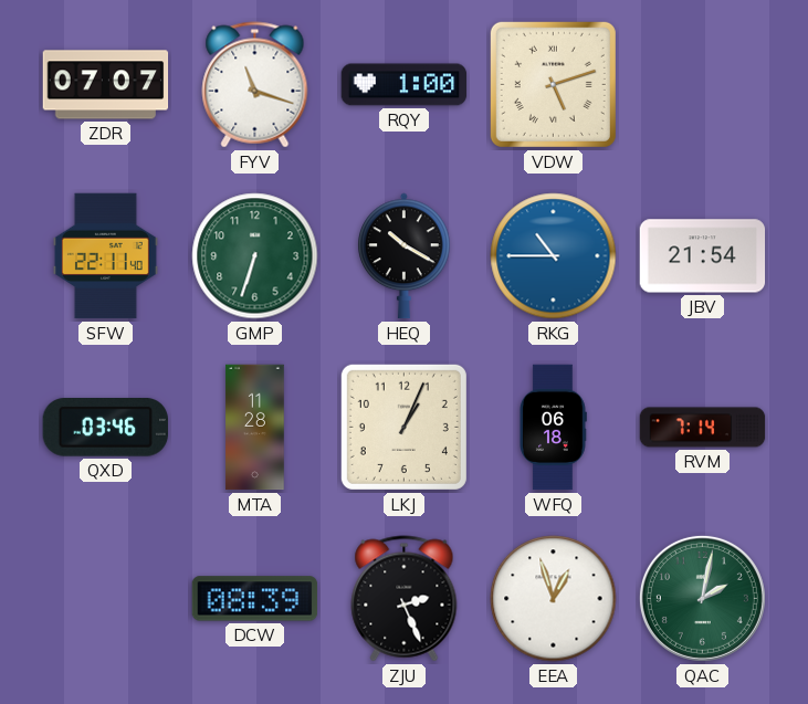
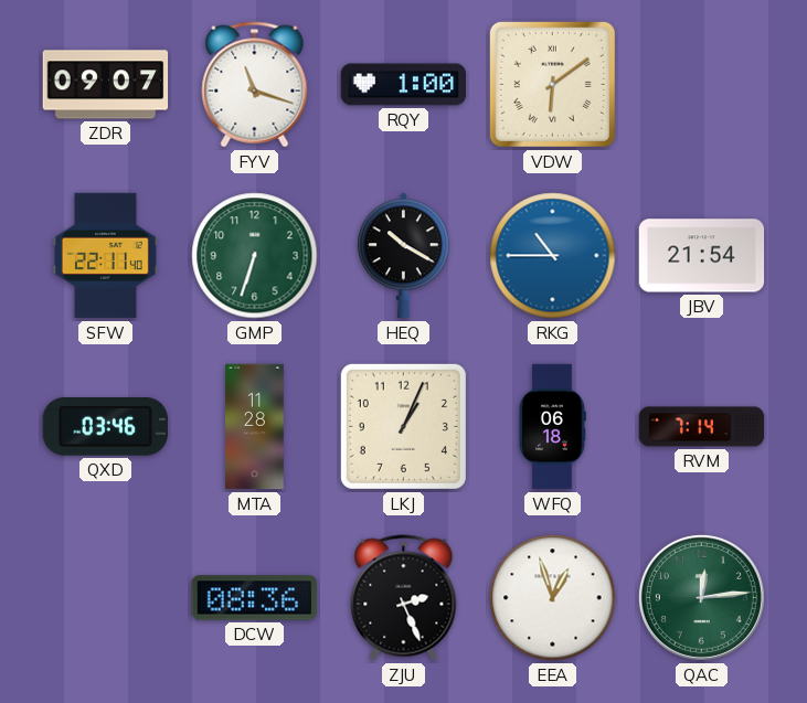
ZDR: 07:07 -> 09:07
VDW: 5:12 -> 6:09
DCW: 08:39 -> 08:36
QAC: 2:02 -> 12:14
